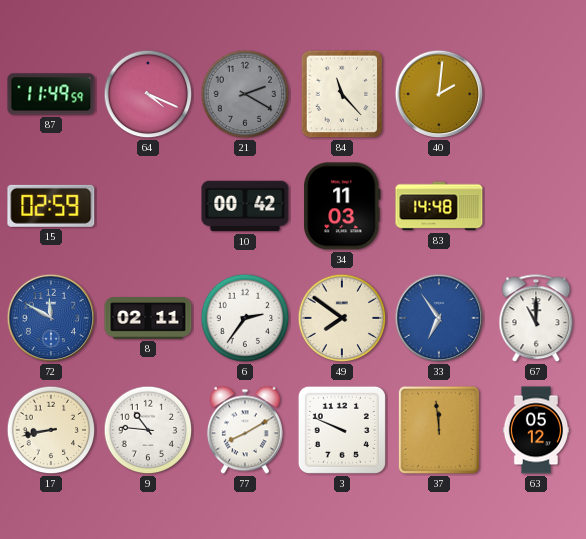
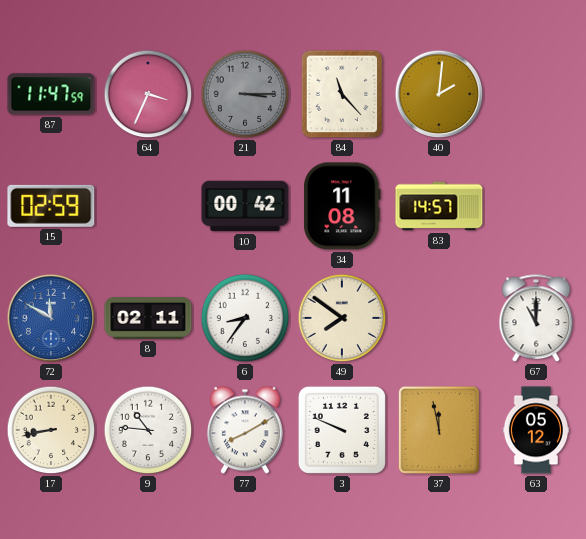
87: 11:49 -> 11:47
64: 4:19 -> 3:34
21: 2:20 -> 3:15
34: 11:03 -> 11:08
83: 14:48 -> 14:57
6: 2:36 -> 8:36
33: 6:54 -> none
37: 11:59 -> 11:58
